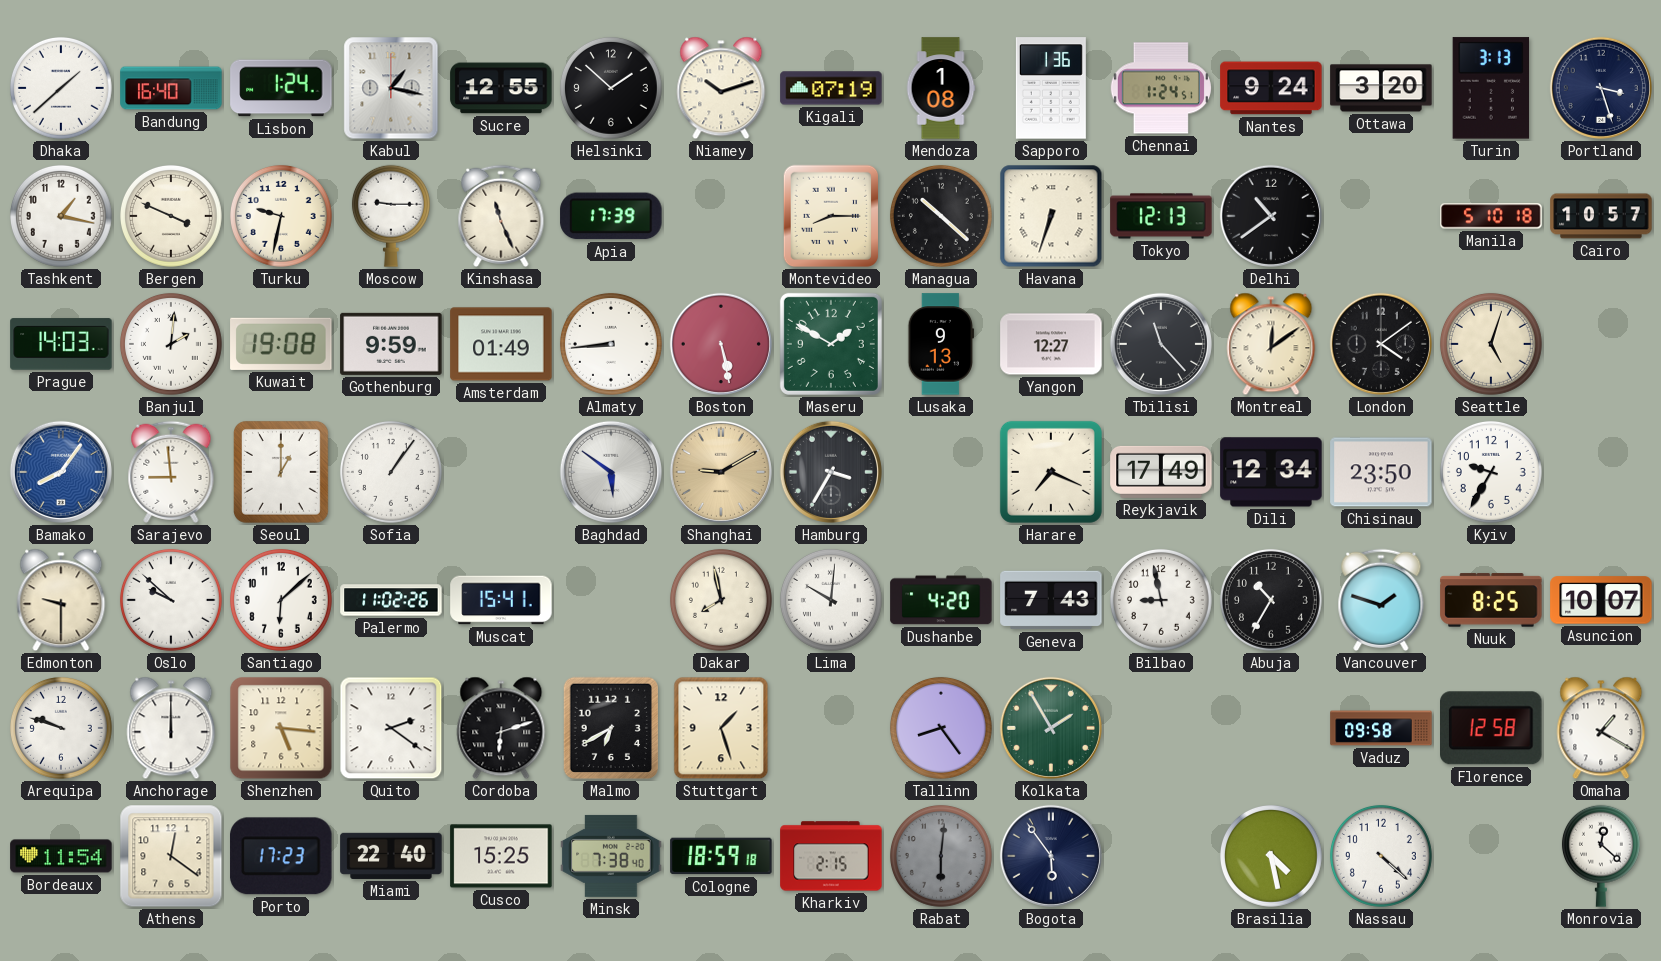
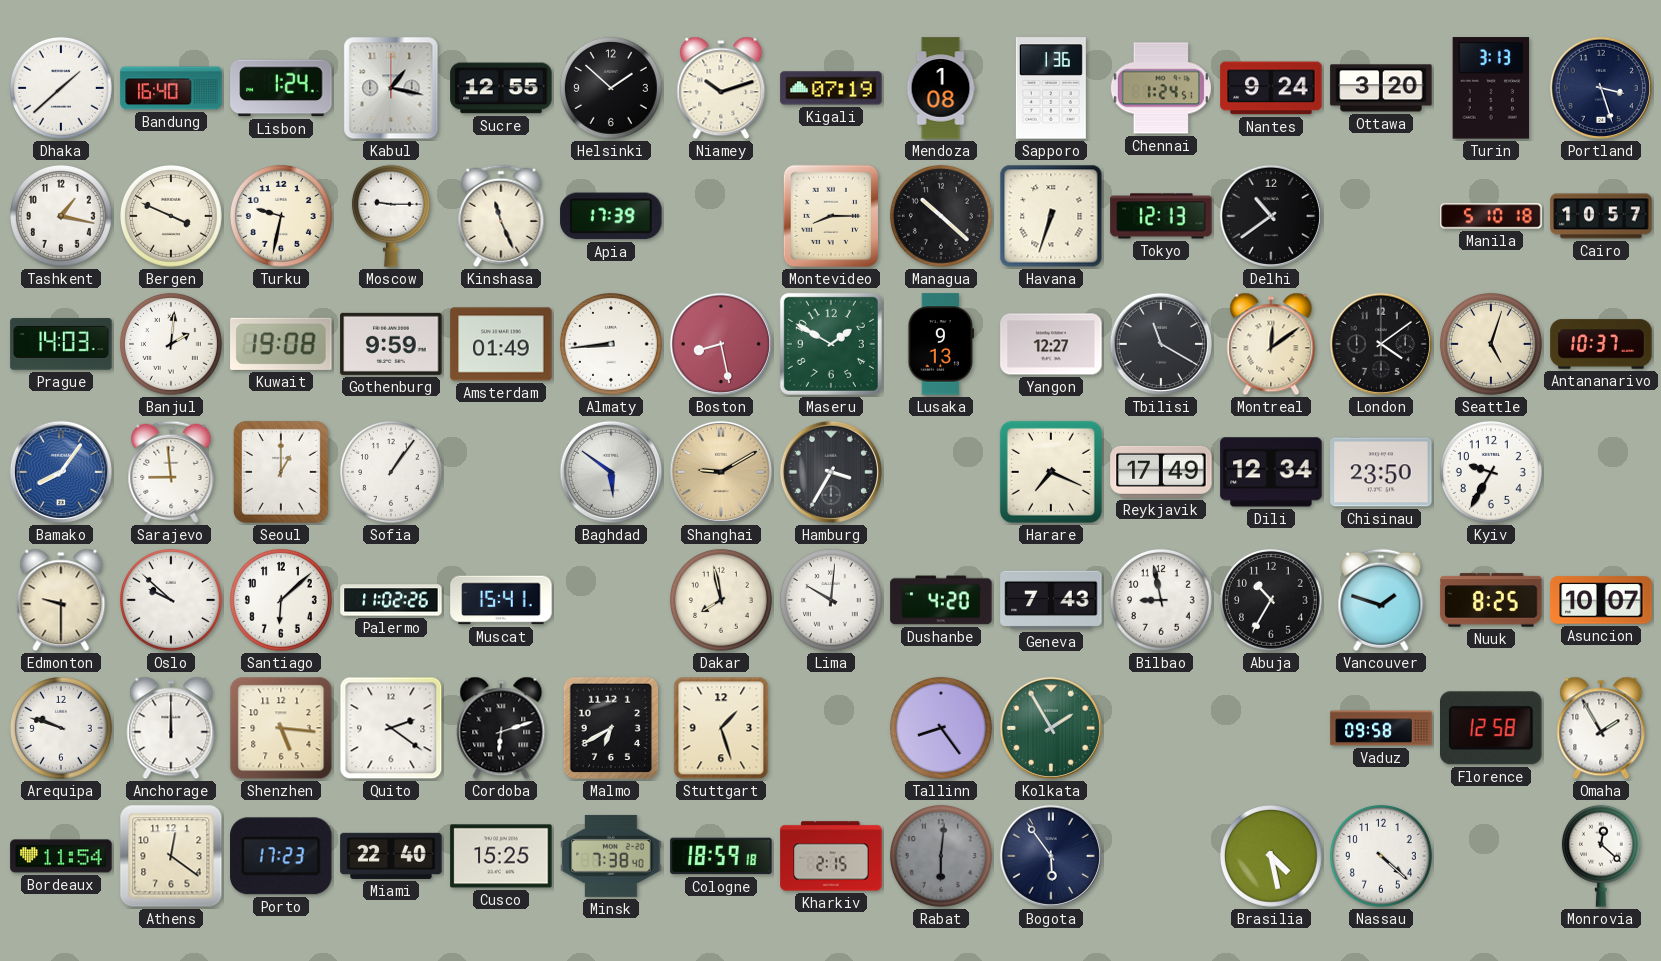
Boston: 5:28 -> 8:28
Tbilisi: 11:23 -> 11:20
Antananarivo: none -> 10:37
Omaha: 1:20 -> 1:55
